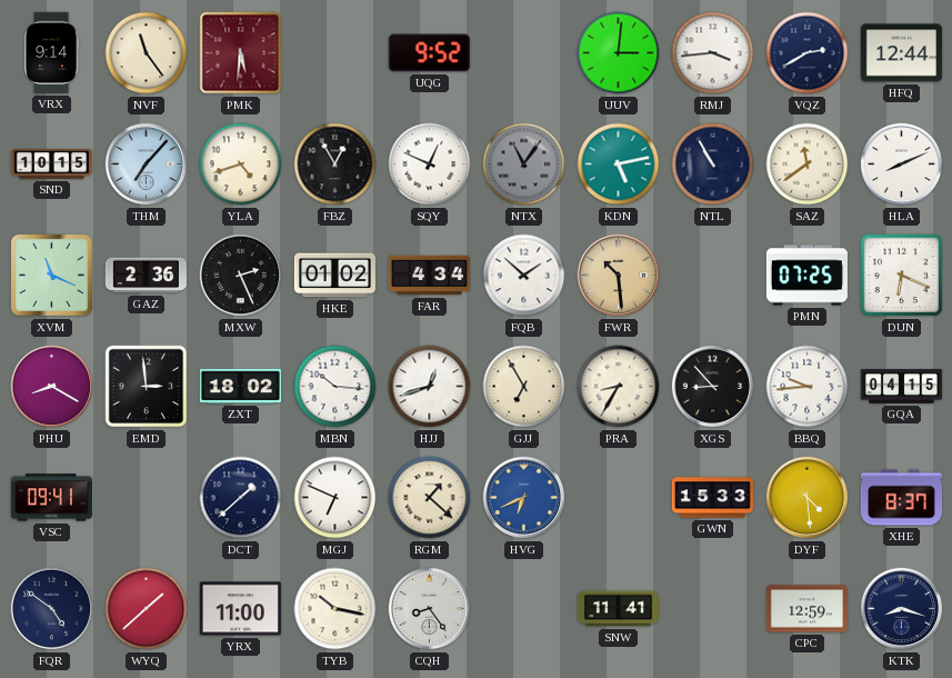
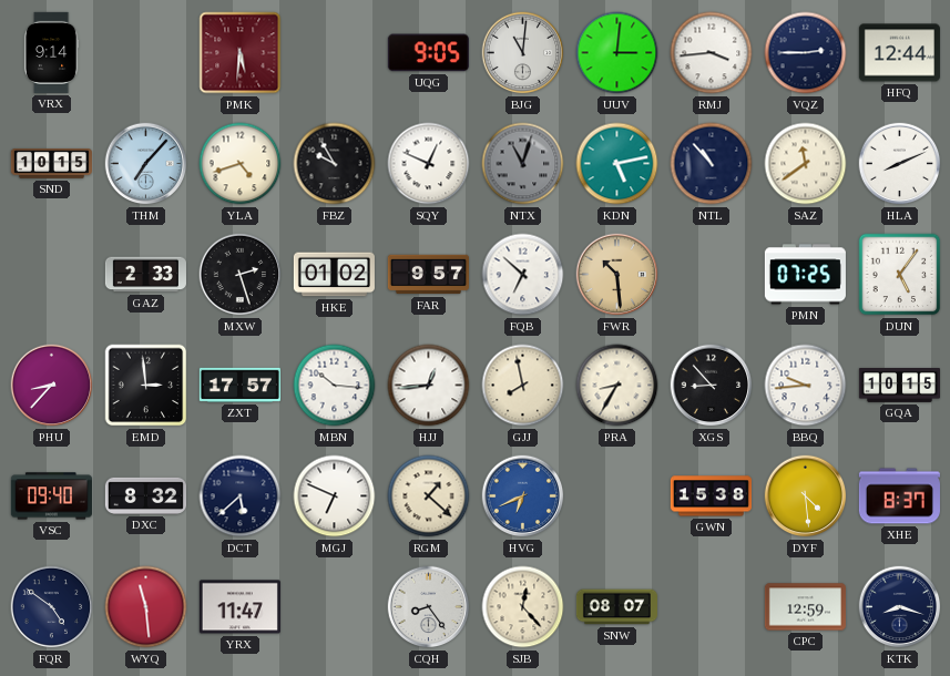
NVF: 11:24 -> none
UQG: 9:52 -> 9:05
BJG: none -> 11:01
VQZ: 2:40 -> 2:45
FBZ: 12:55 -> 9:55
NTX: 11:06 -> 11:03
NTL: 10:55 -> 10:53
XVM: 11:19 -> none
GAZ: 2:36 -> 2:33
MXW: 2:26 -> 2:27
FAR: 4:34 -> 9:57
FQB: 1:52 -> 6:52
DUN: 6:19 -> 5:06
PHU: 8:20 -> 8:37
ZXT: 18:02 -> 17:57
HJJ: 12:42 -> 12:44
GJJ: 6:55 -> 7:58
GQA: 04:15 -> 10:15
VSC: 09:41 -> 09:40
DXC: none -> 8:32
DCT: 1:38 -> 5:38
GWN: 15:33 -> 15:38
WYQ: 1:38 -> 11:29
YRX: 11:00 -> 11:47
TYB: 10:17 -> none
SJB: none -> 12:23
SNW: 11:41 -> 08:07
